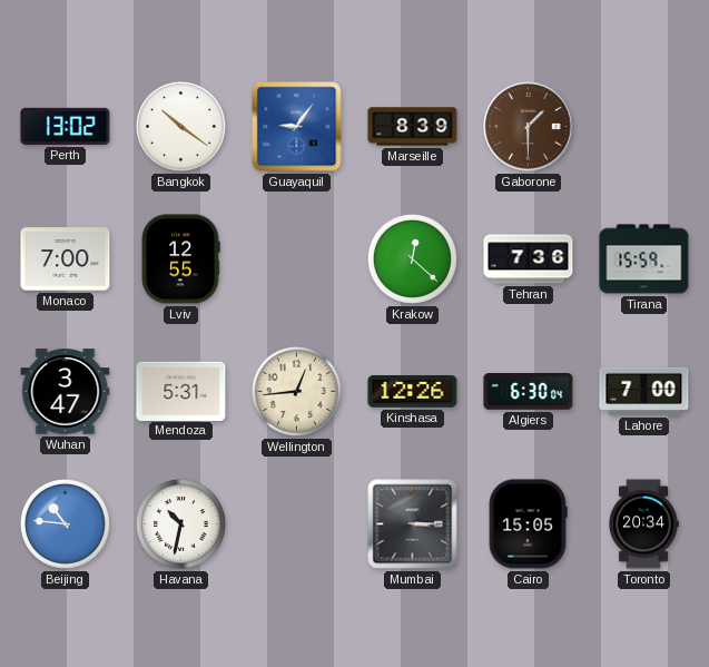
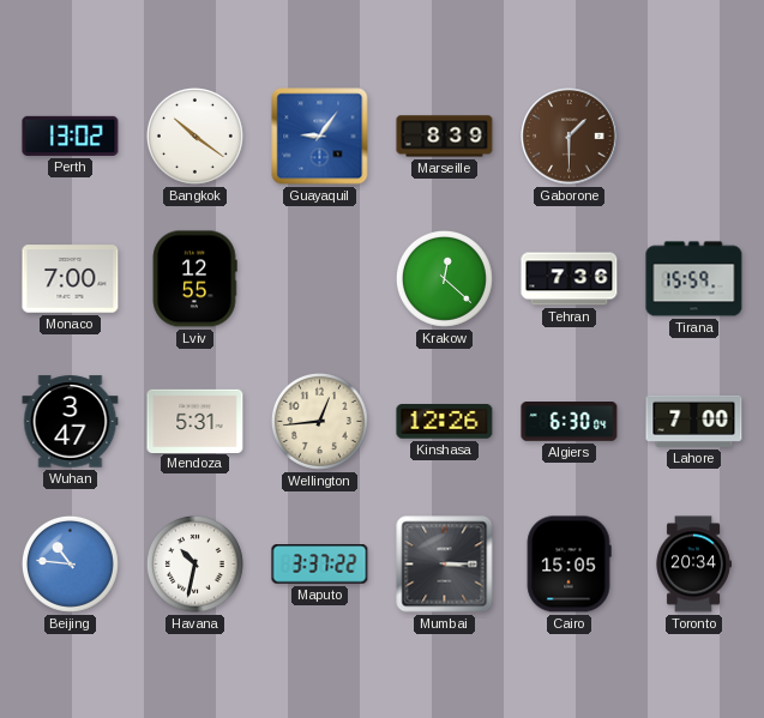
Maputo: none -> 3:37
